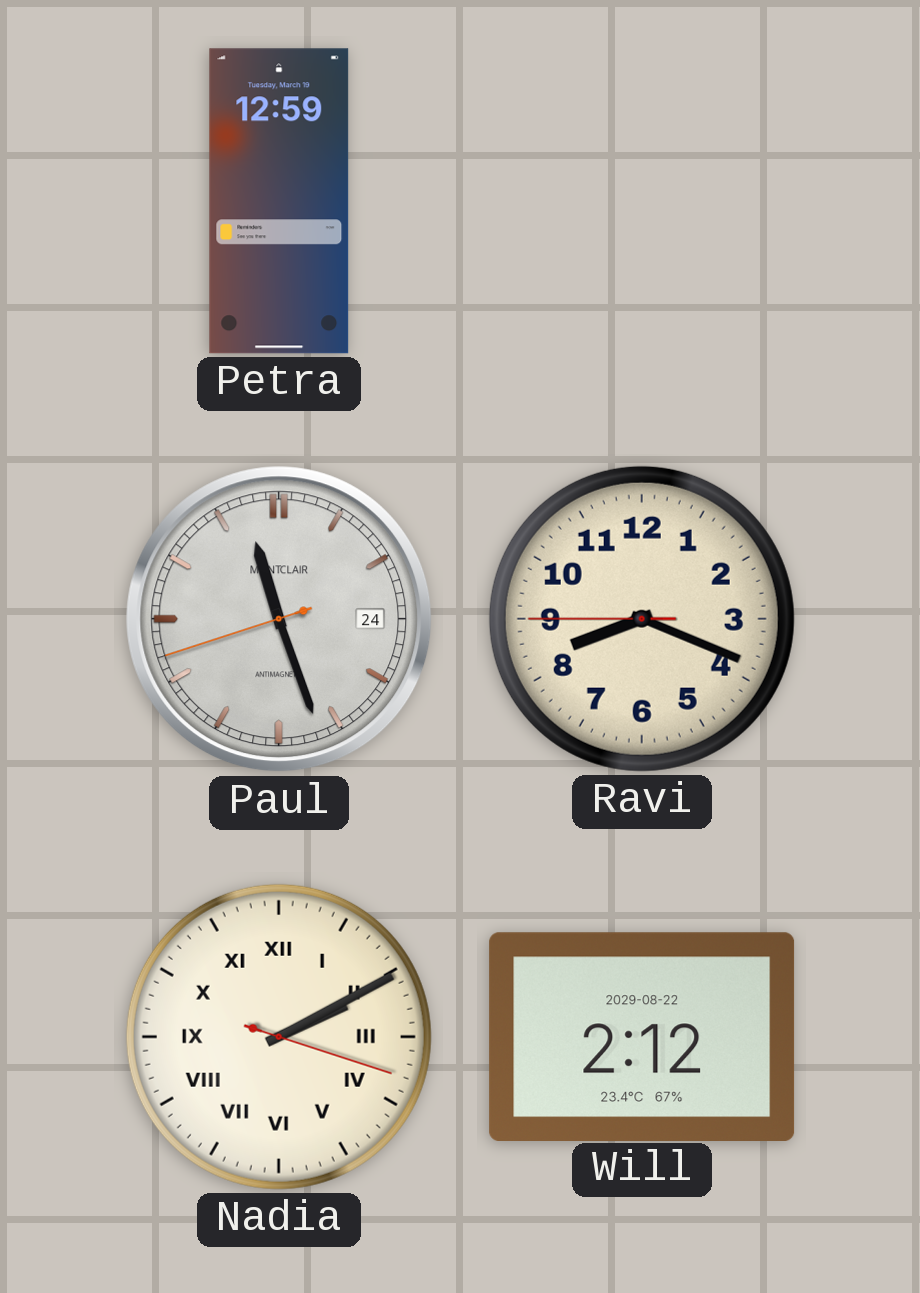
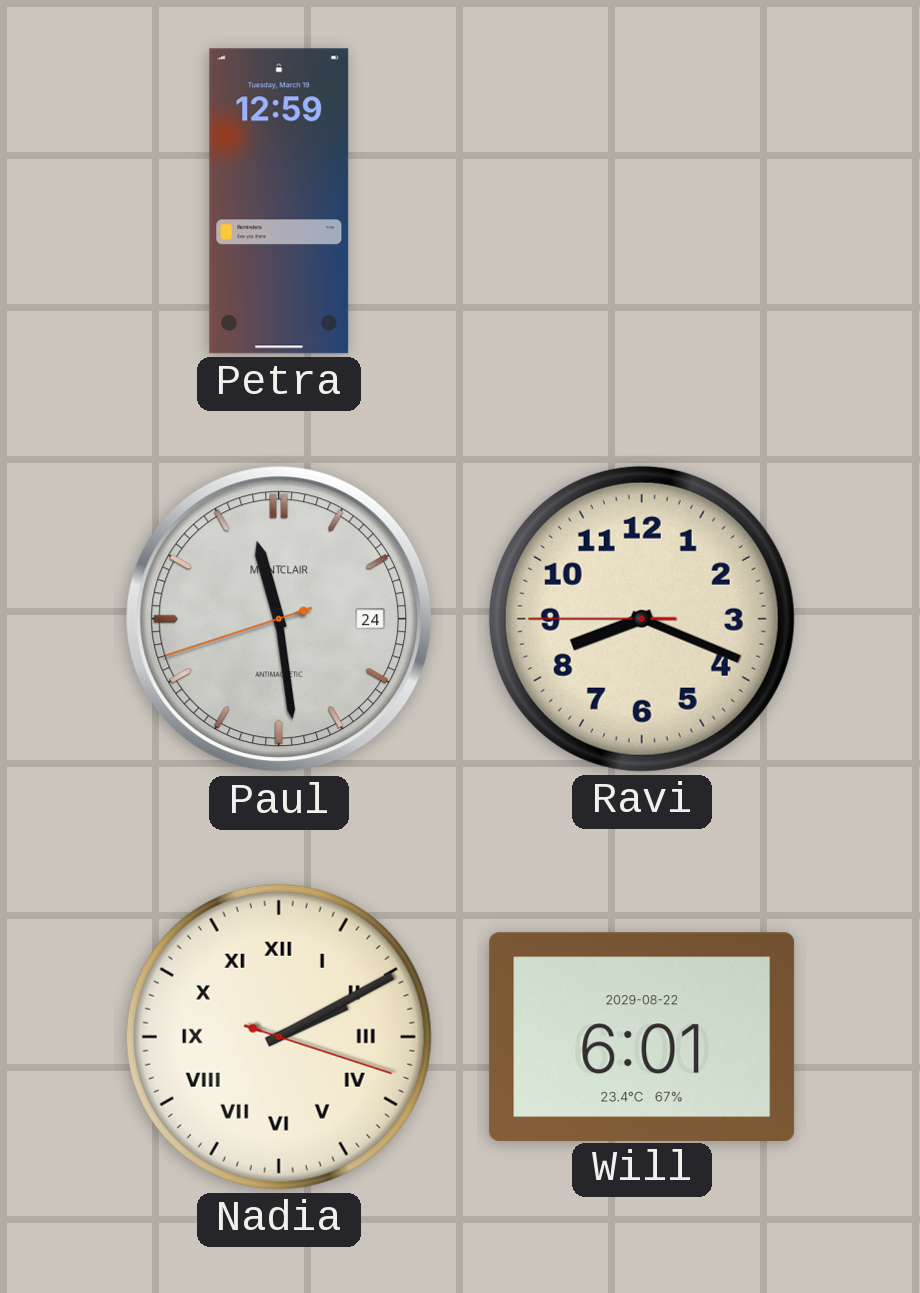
Paul: 11:26 -> 11:28
Will: 2:12 -> 6:01
